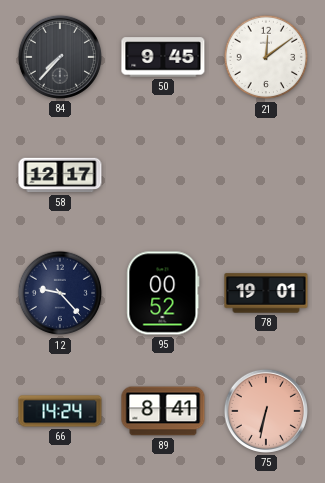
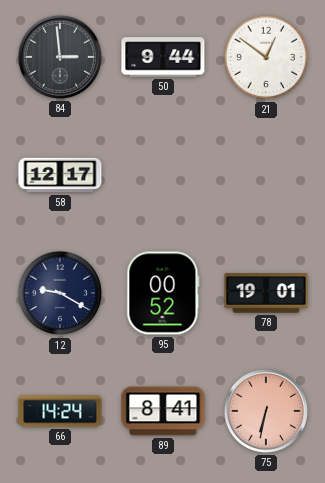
84: 7:37 -> 2:59
50: 9:45 -> 9:44
21: 12:09 -> 12:51
12: 9:23 -> 9:20
